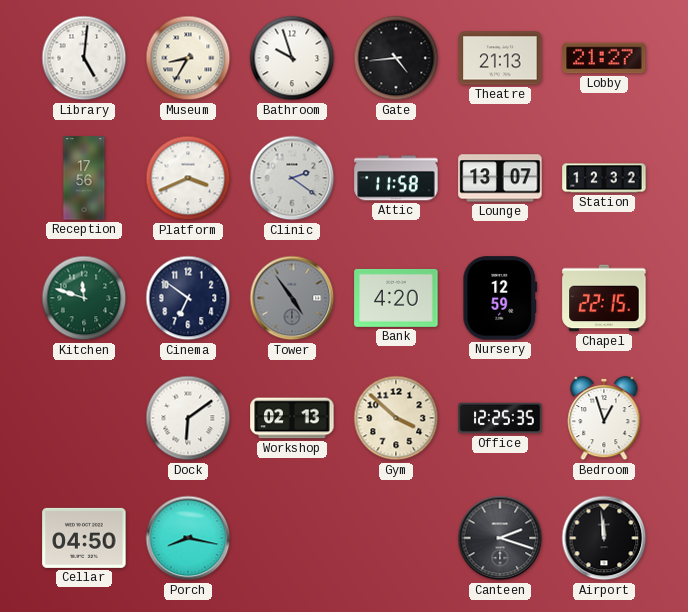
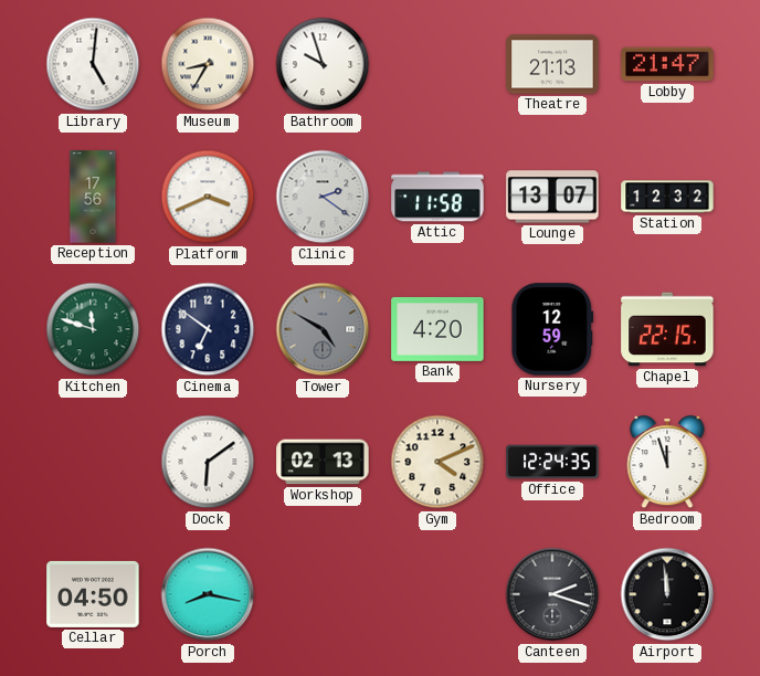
Gate: 4:44 -> none
Lobby: 21:27 -> 21:47
Tower: 4:54 -> 4:50
Gym: 3:52 -> 4:11
Office: 12:25 -> 12:24
Bedroom: 12:57 -> 11:57
